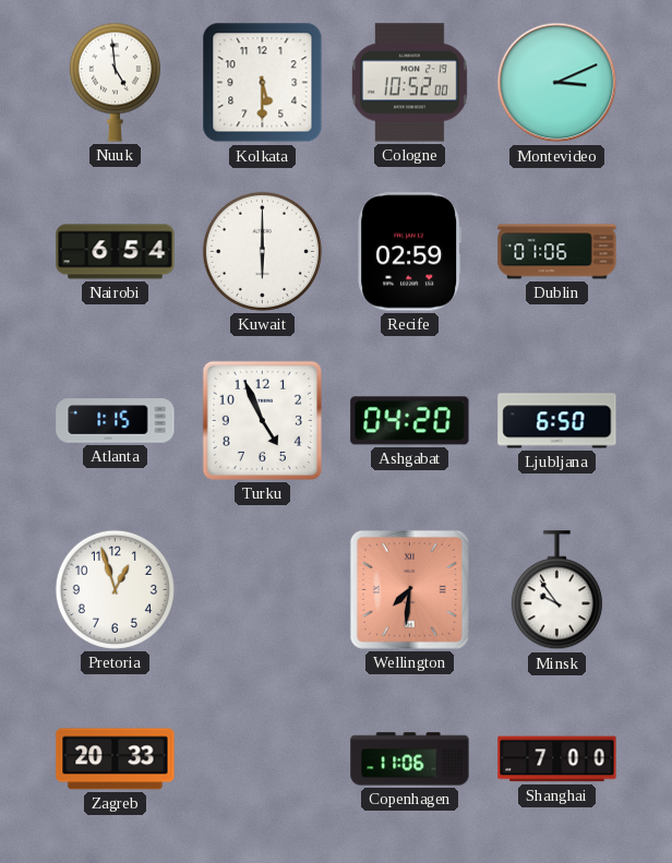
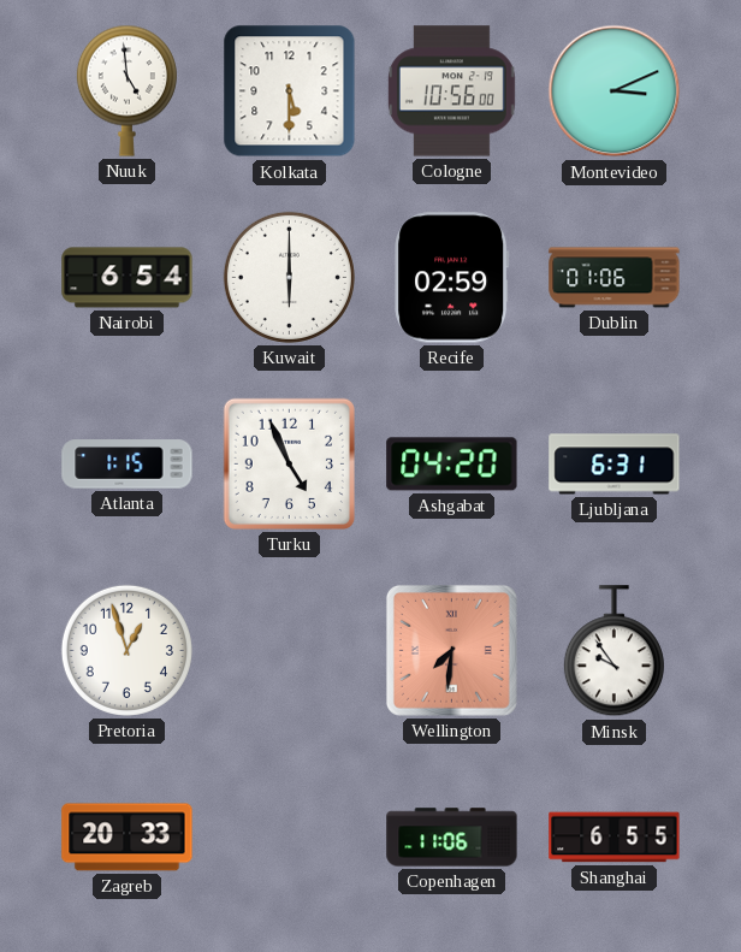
Cologne: 10:52 -> 10:56
Ljubljana: 6:50 -> 6:31
Shanghai: 7:00 -> 6:55
